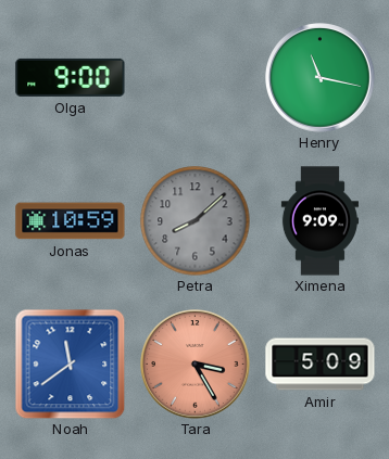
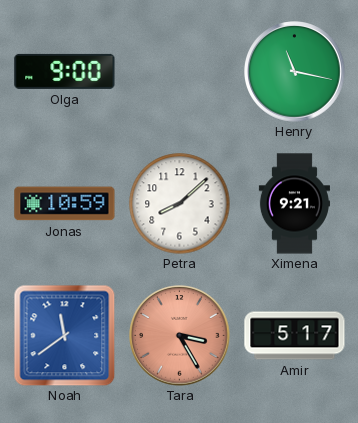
Petra dial: grey -> white
Ximena: 9:09 -> 9:21
Amir: 5:09 -> 5:17
